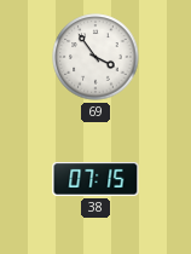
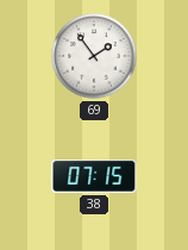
69: 3:54 -> 1:54
